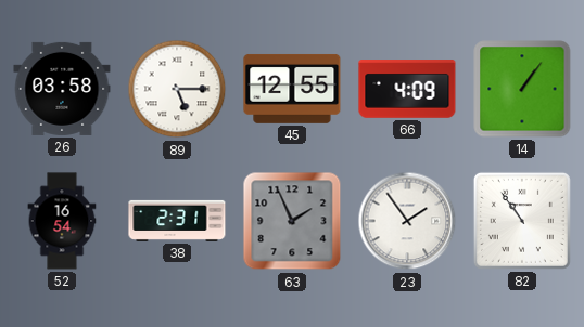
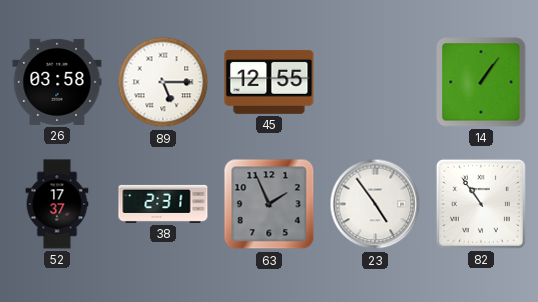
66: 4:09 -> none
52: 16:54 -> 17:37
23: 1:54 -> 4:54
